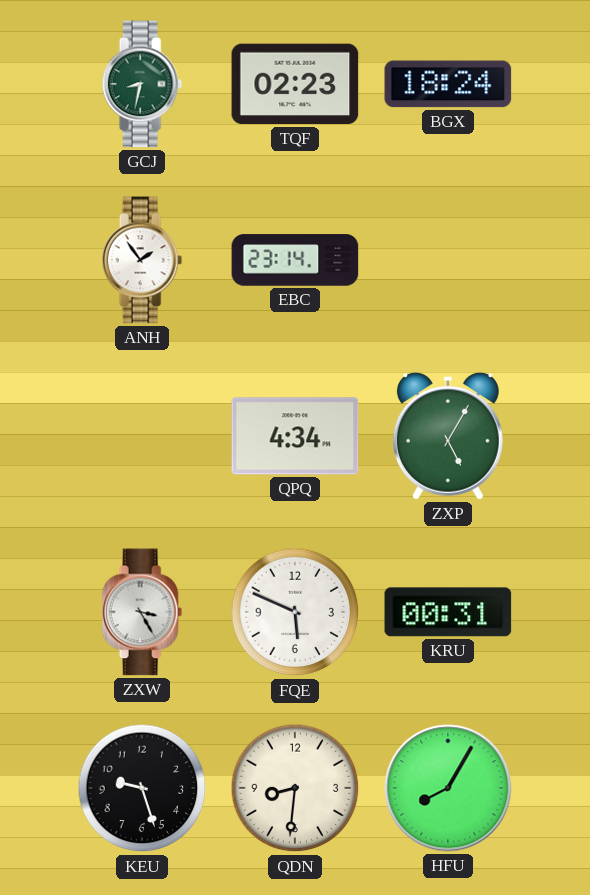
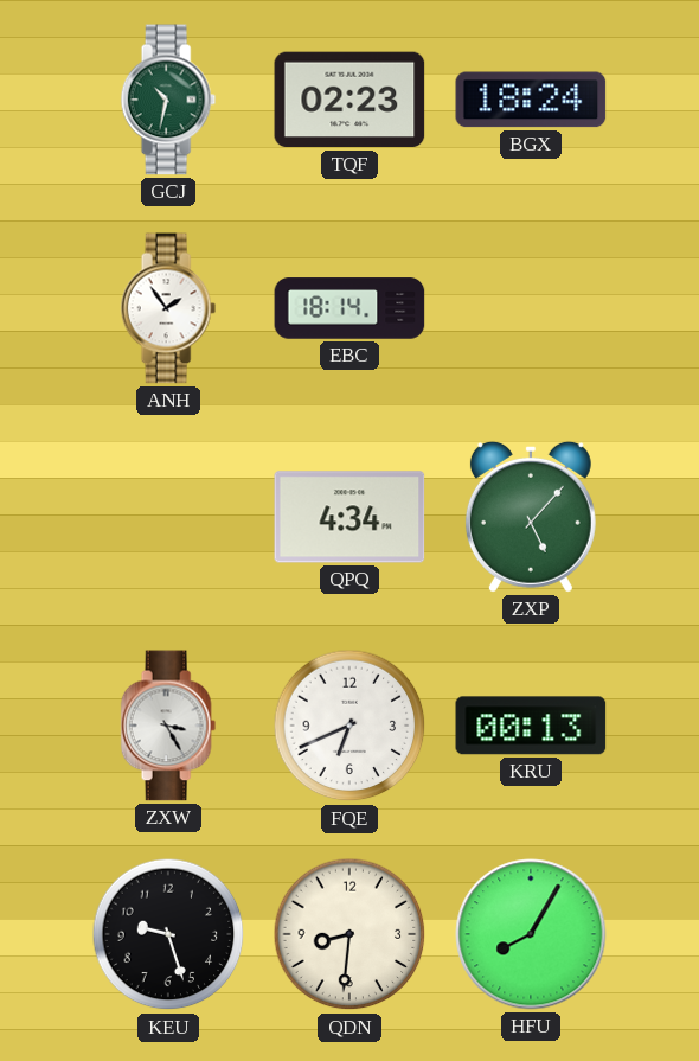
GCJ: 8:32 -> 10:32
EBC: 23:14 -> 18:14
ZXP: 5:05 -> 5:07
FQE: 5:49 -> 6:41
KRU: 00:31 -> 00:13
